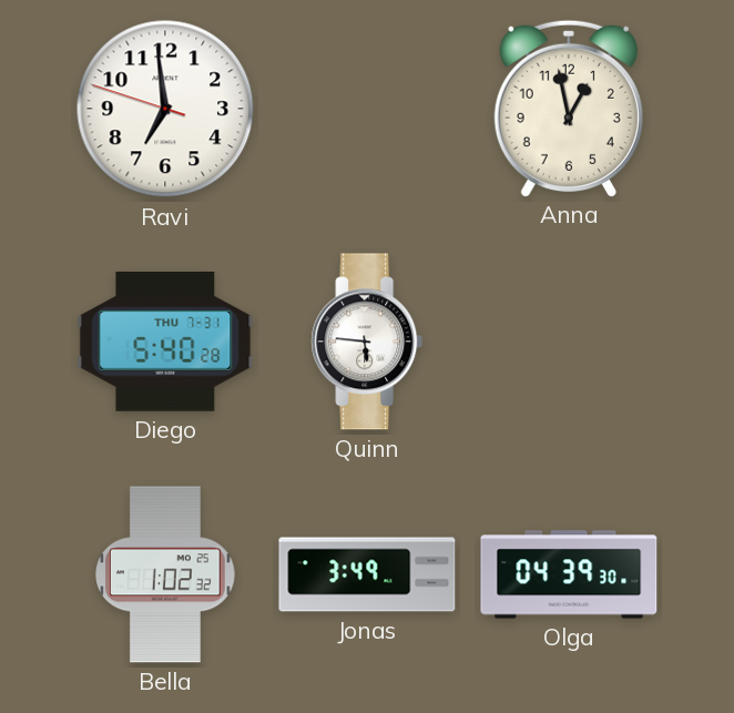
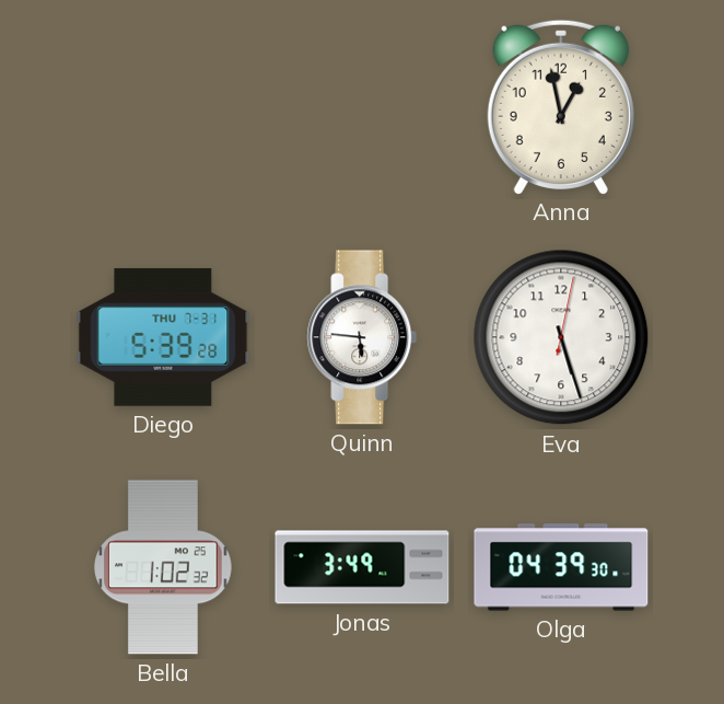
Ravi: 6:58 -> none
Diego: 5:40 -> 5:39
Eva: none -> 5:27
